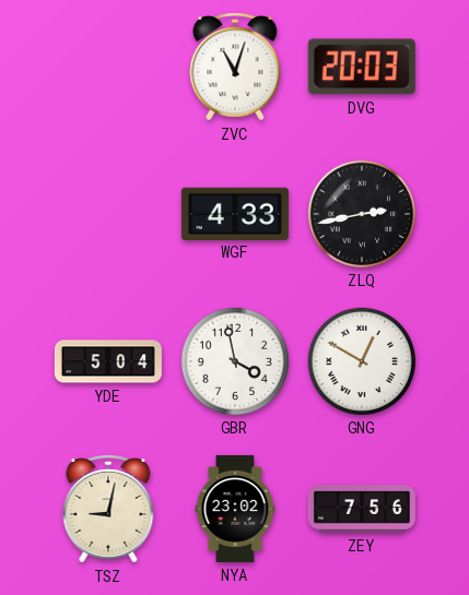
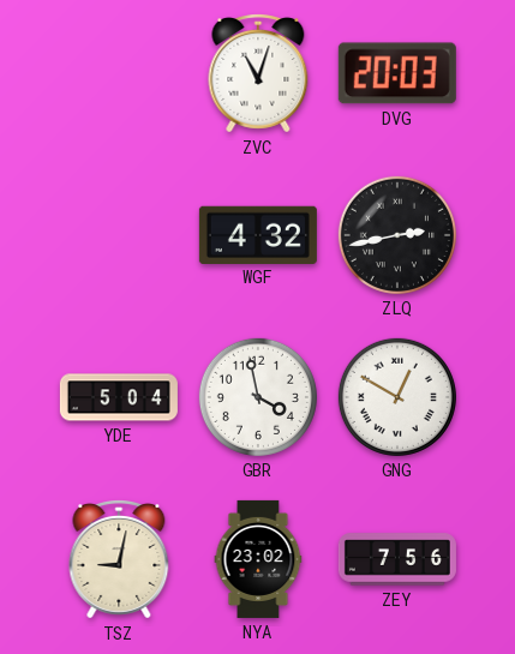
WGF: 4:33 -> 4:32
